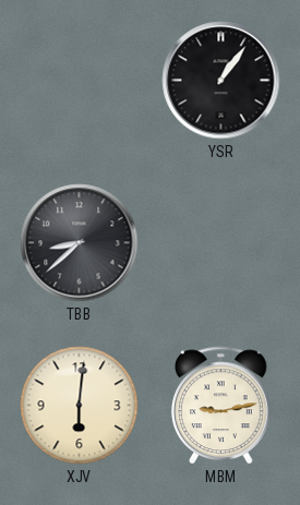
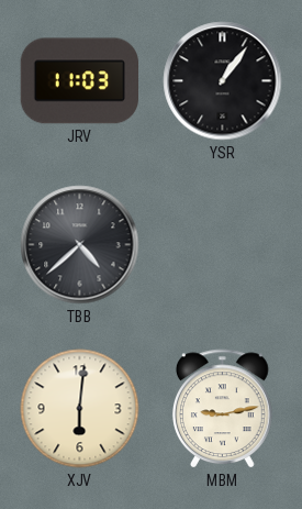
JRV: none -> 11:03
TBB: 8:38 -> 4:38
